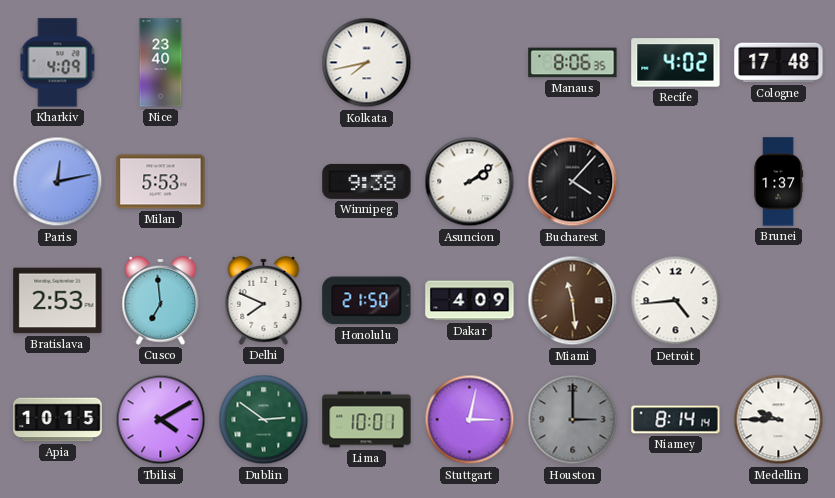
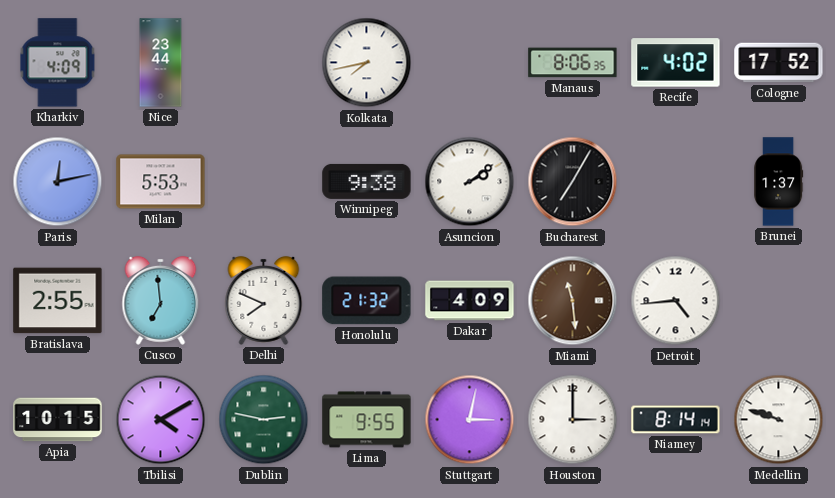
Nice: 23:40 -> 23:44
Cologne: 17:48 -> 17:52
Bucharest: 4:07 -> 7:05
Bratislava: 2:53 -> 2:55
Honolulu: 21:50 -> 21:32
Dublin: 2:51 -> 2:47
Lima: 10:01 -> 9:55
Houston dial: grey -> white
Medellin: 9:45 -> 9:48
